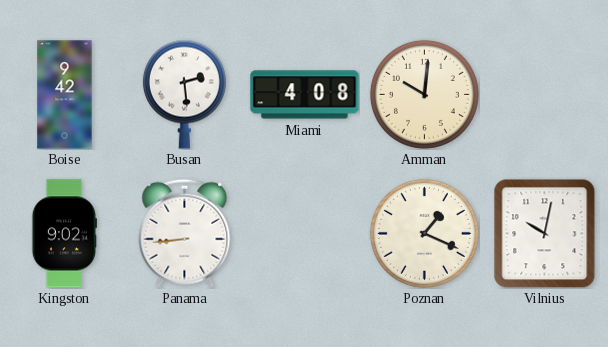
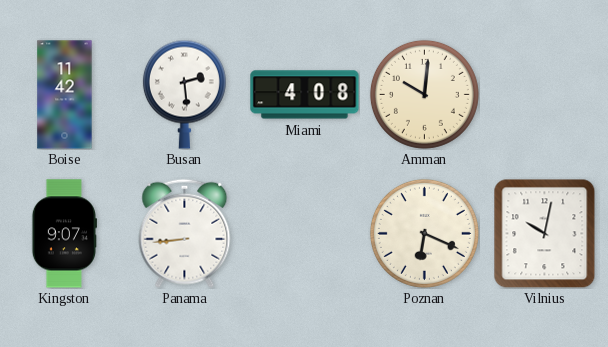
Boise: 9:42 -> 11:42
Kingston: 9:02 -> 9:07
Poznan: 1:19 -> 6:19
